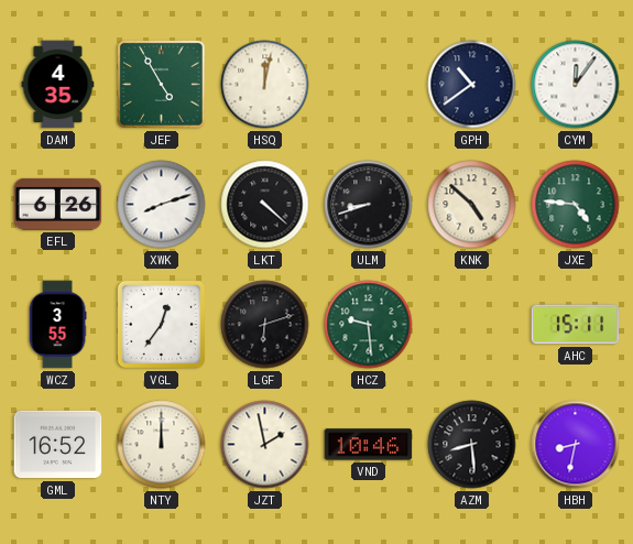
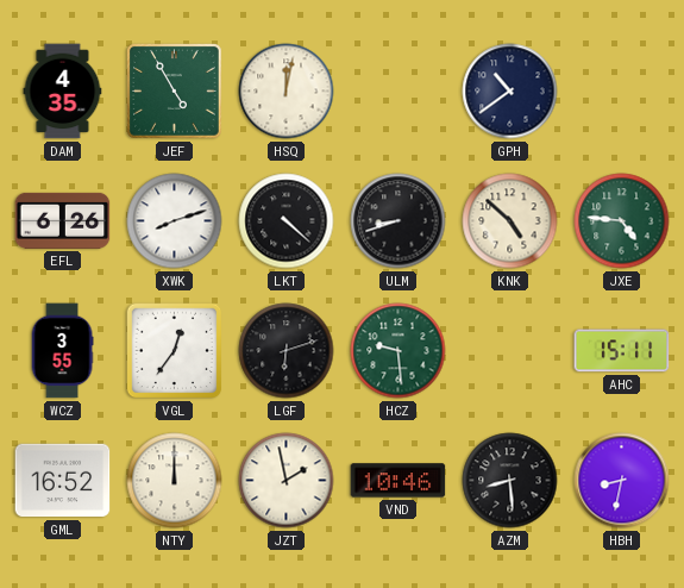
CYM: 12:06 -> none
